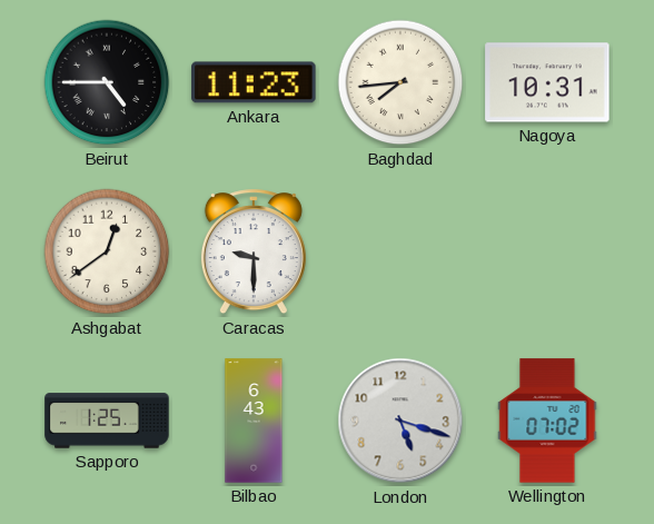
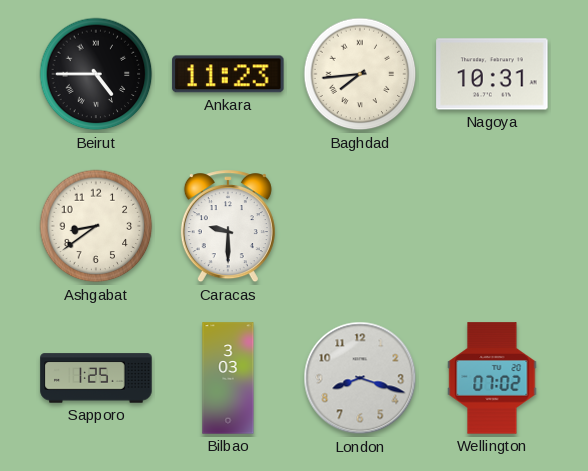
Ashgabat: 12:39 -> 8:39
Bilbao: 6:43 -> 3:03
London: 5:18 -> 8:18
